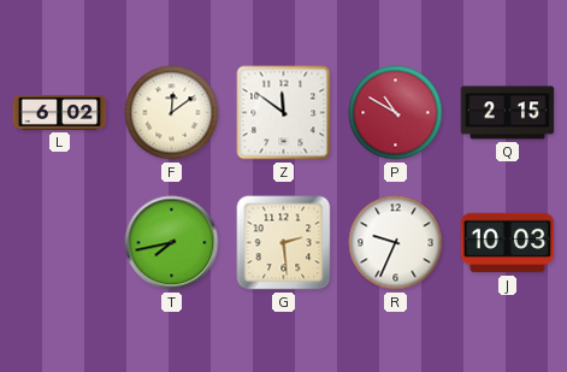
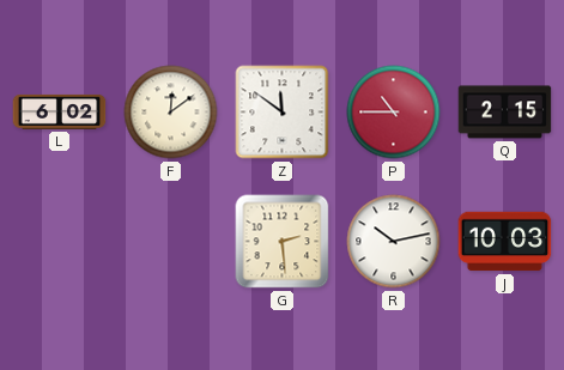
P: 10:50 -> 10:45
T: 7:43 -> none
R: 9:34 -> 10:13
